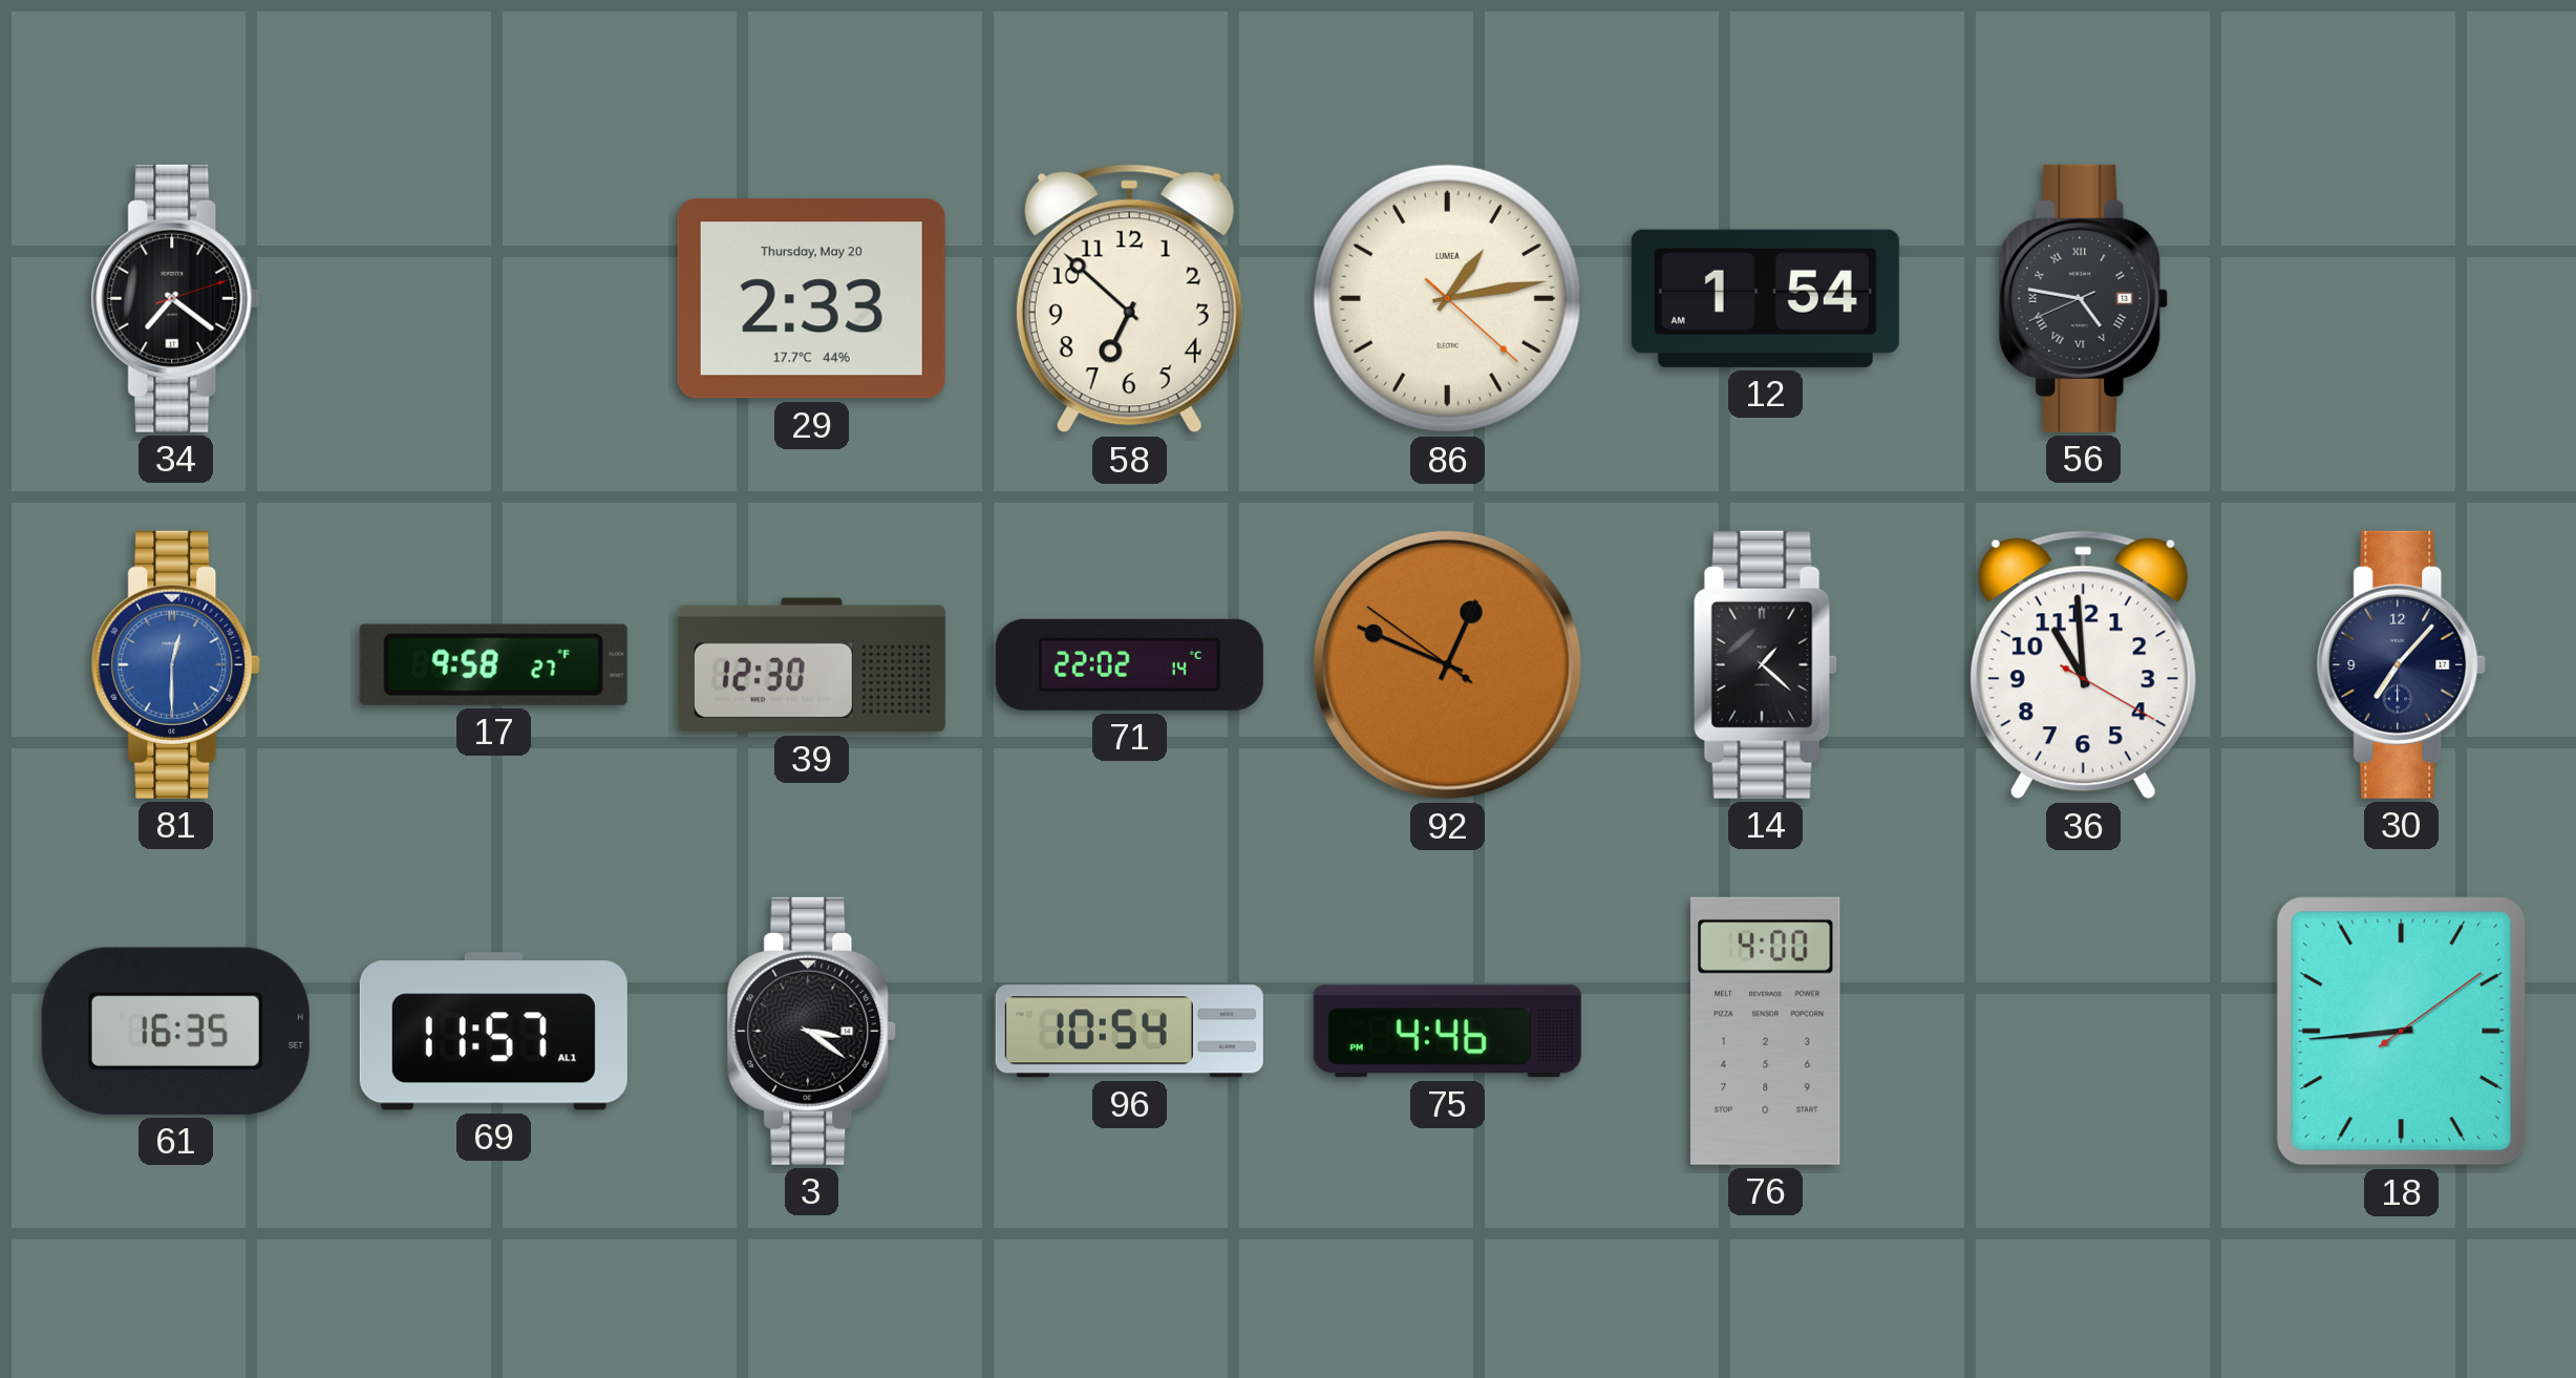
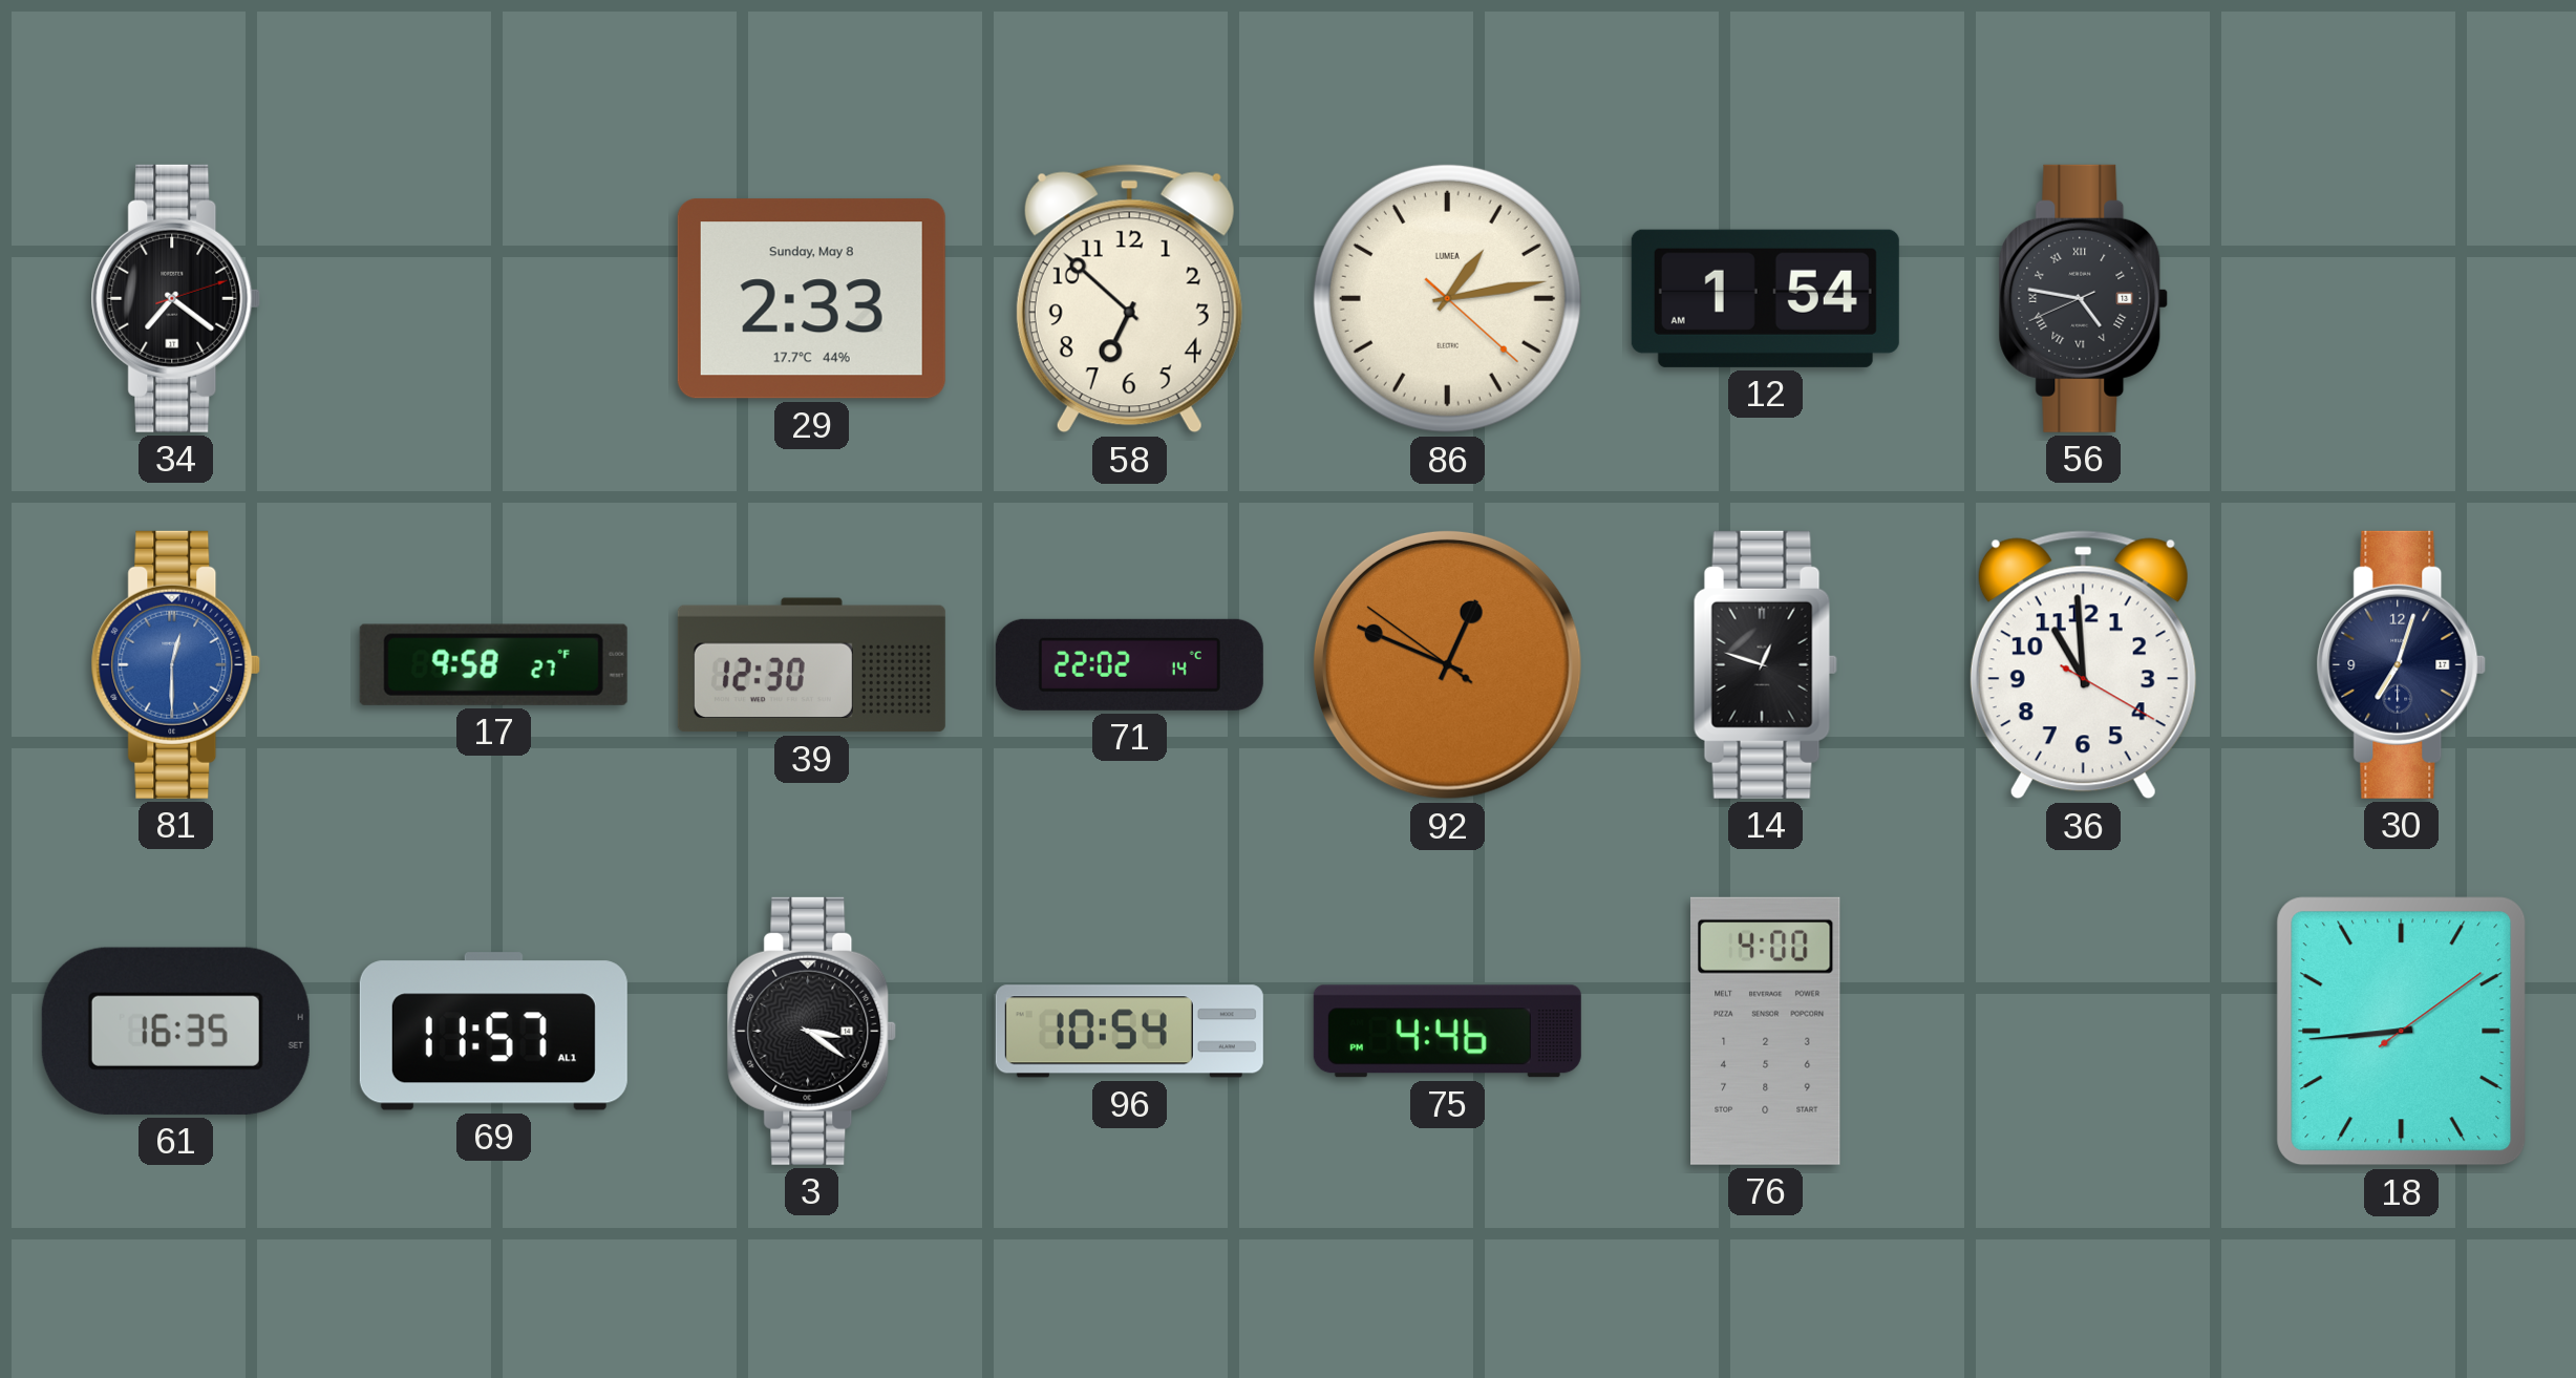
29 date: Thursday, May 20 -> Sunday, May 8
14: 1:22 -> 12:48
30: 7:07 -> 7:03
